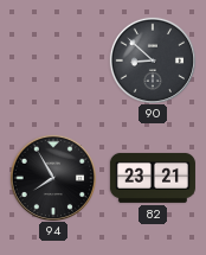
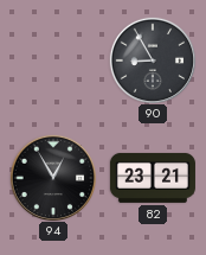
90: 8:52 -> 8:55
94: 7:55 -> 12:55
